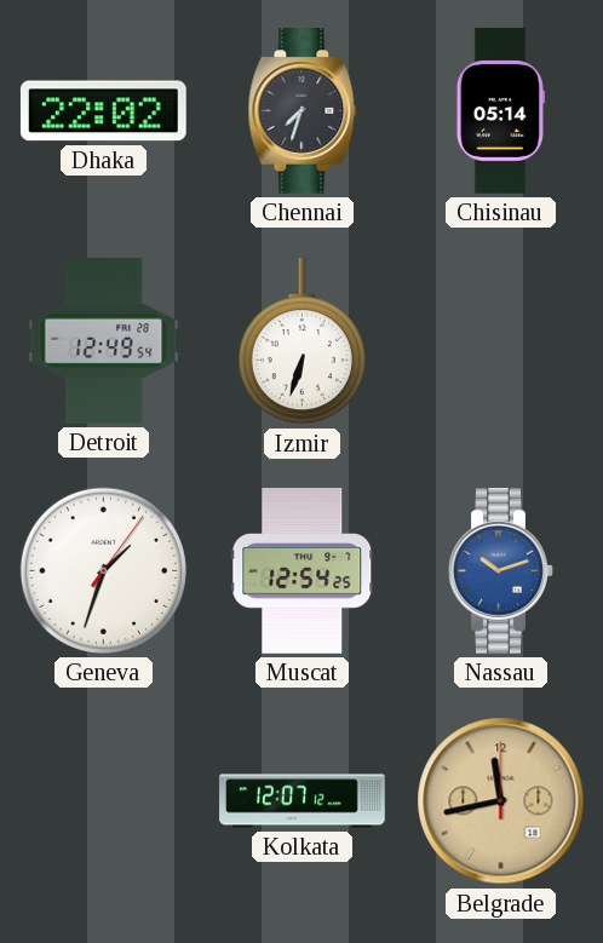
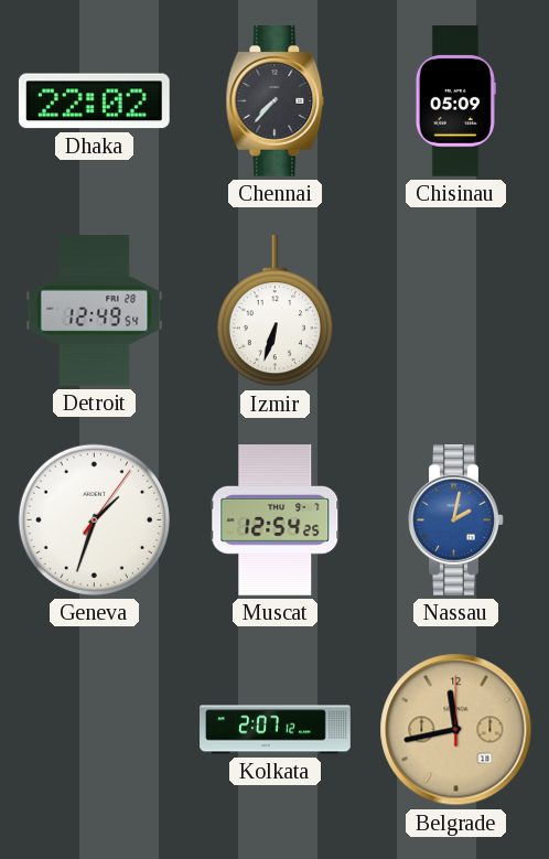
Chennai: 7:33 -> 7:37
Chisinau: 05:14 -> 05:09
Nassau: 10:12 -> 2:02
Kolkata: 12:07 -> 2:07
